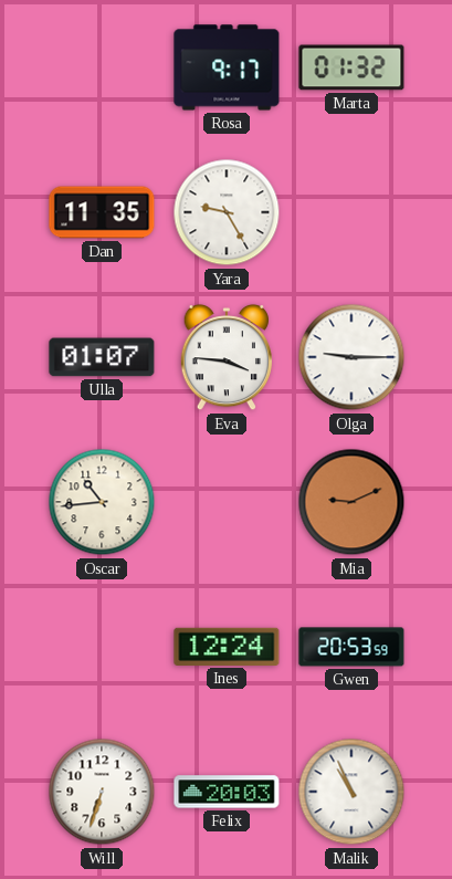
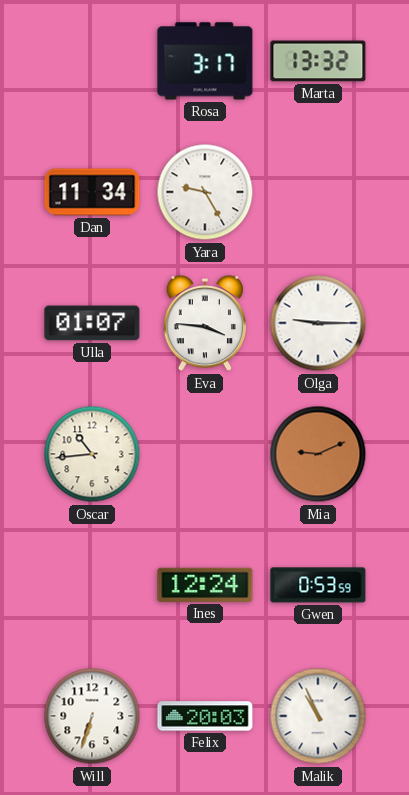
Rosa: 9:17 -> 3:17
Marta: 01:32 -> 13:32
Dan: 11:35 -> 11:34
Gwen: 20:53 -> 0:53
